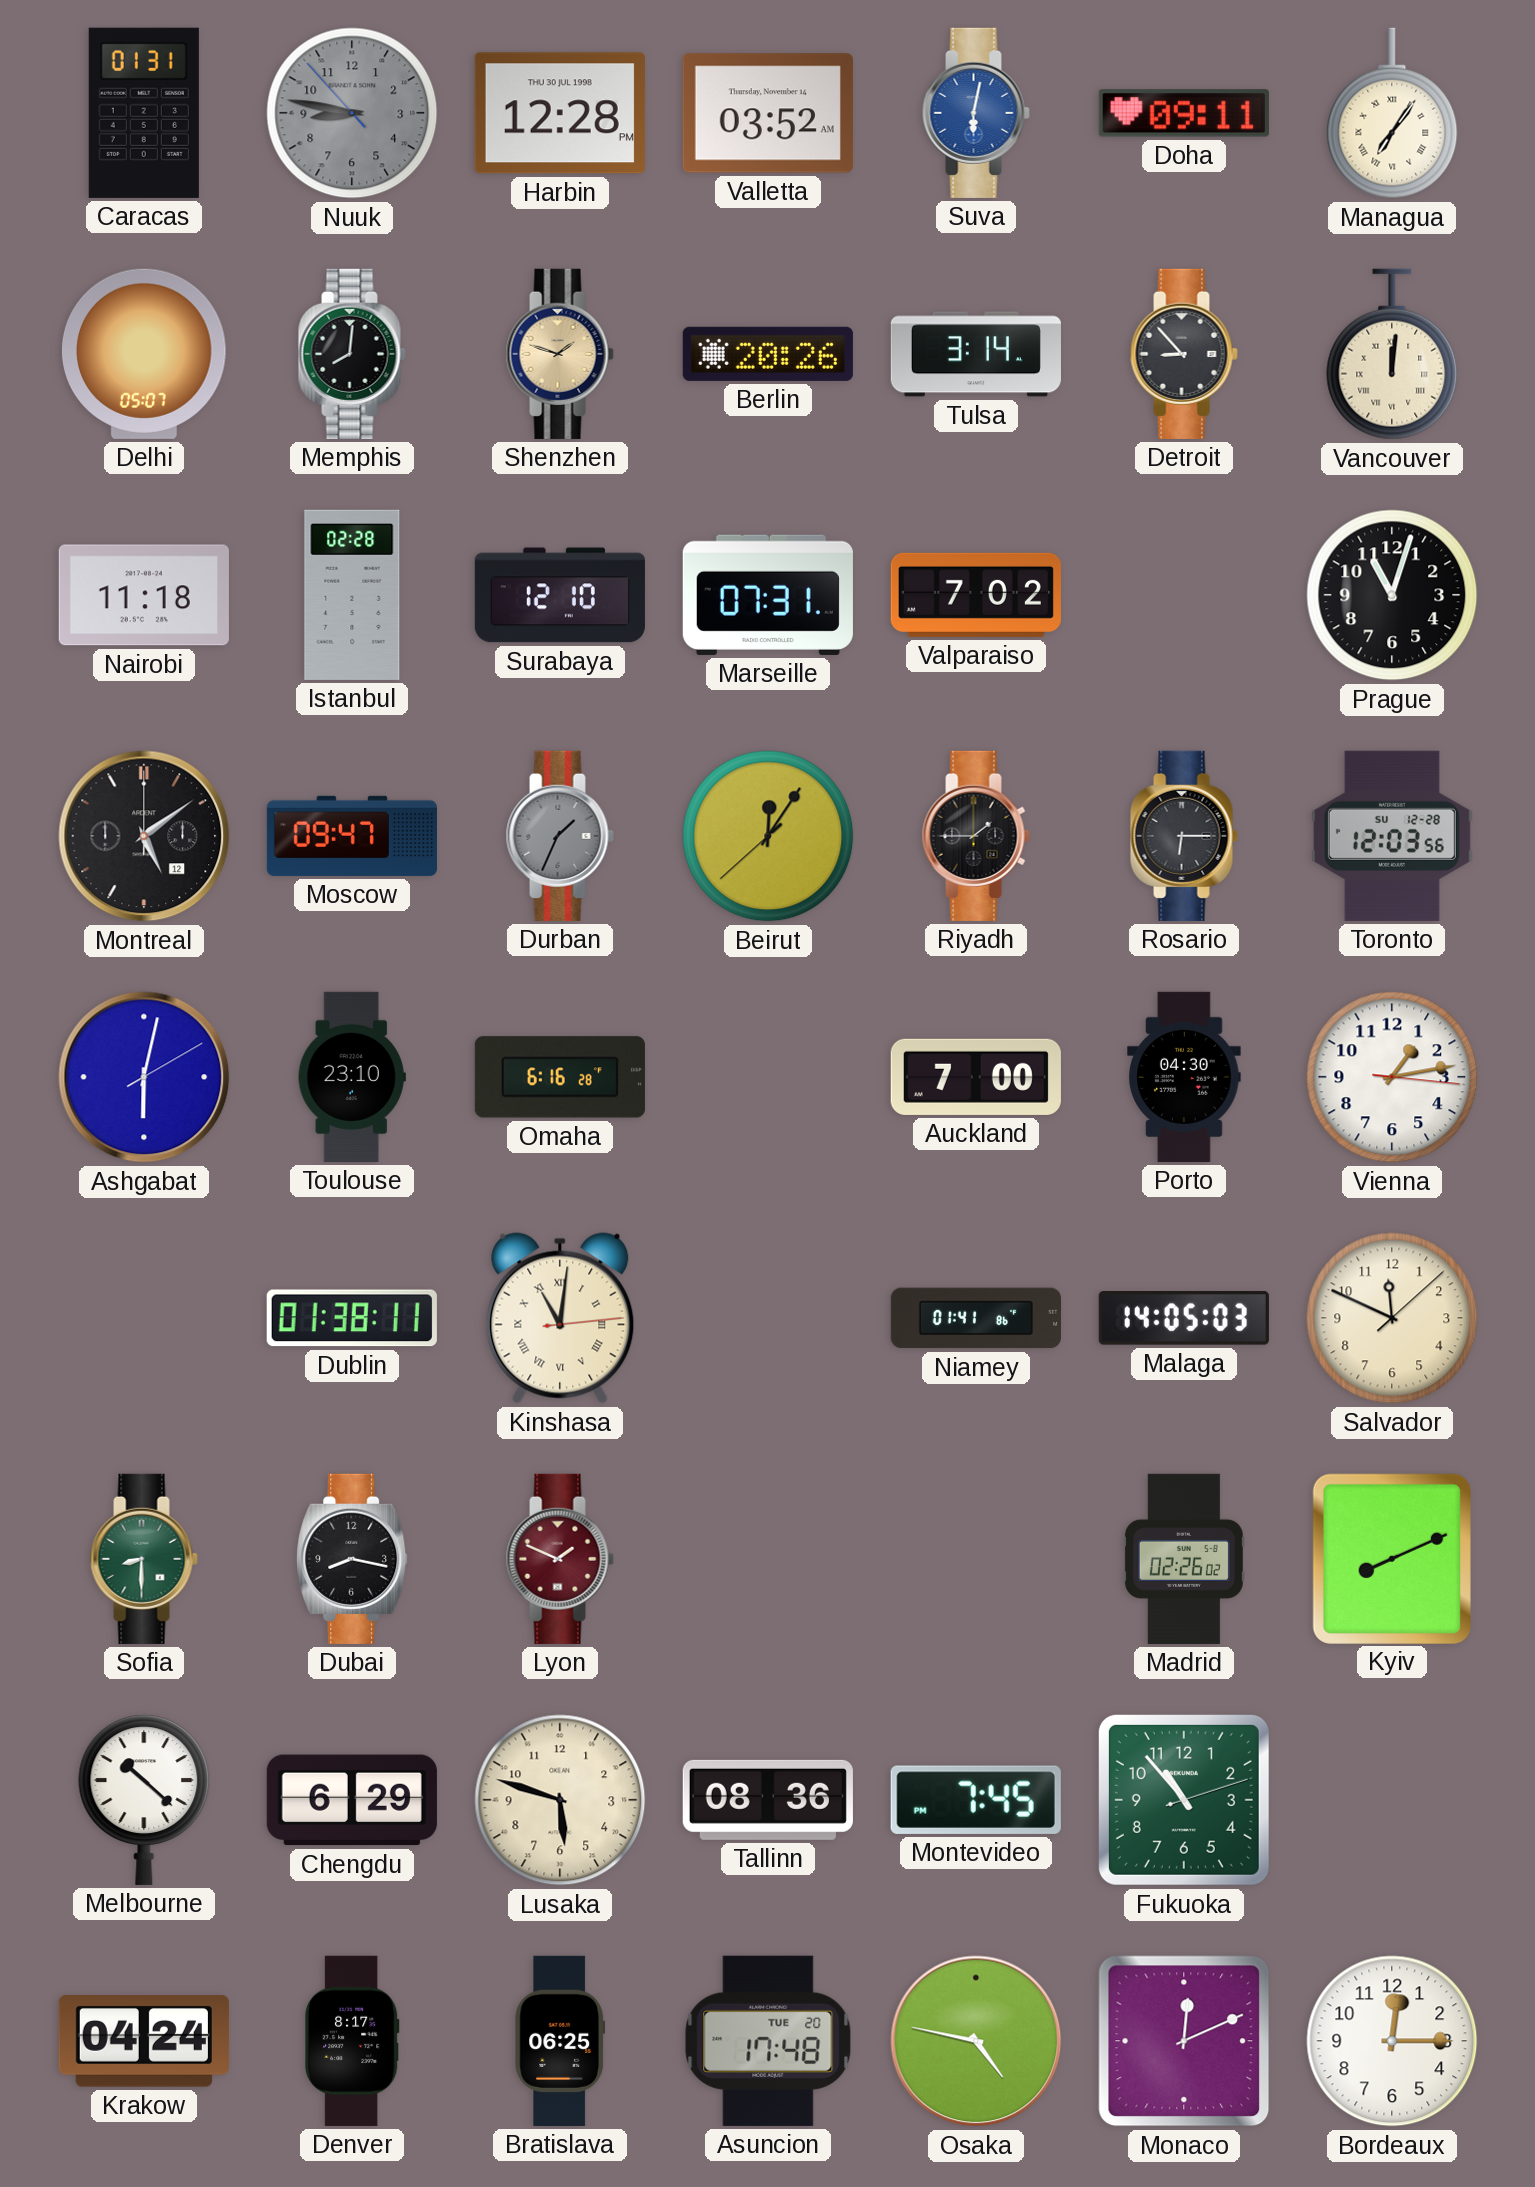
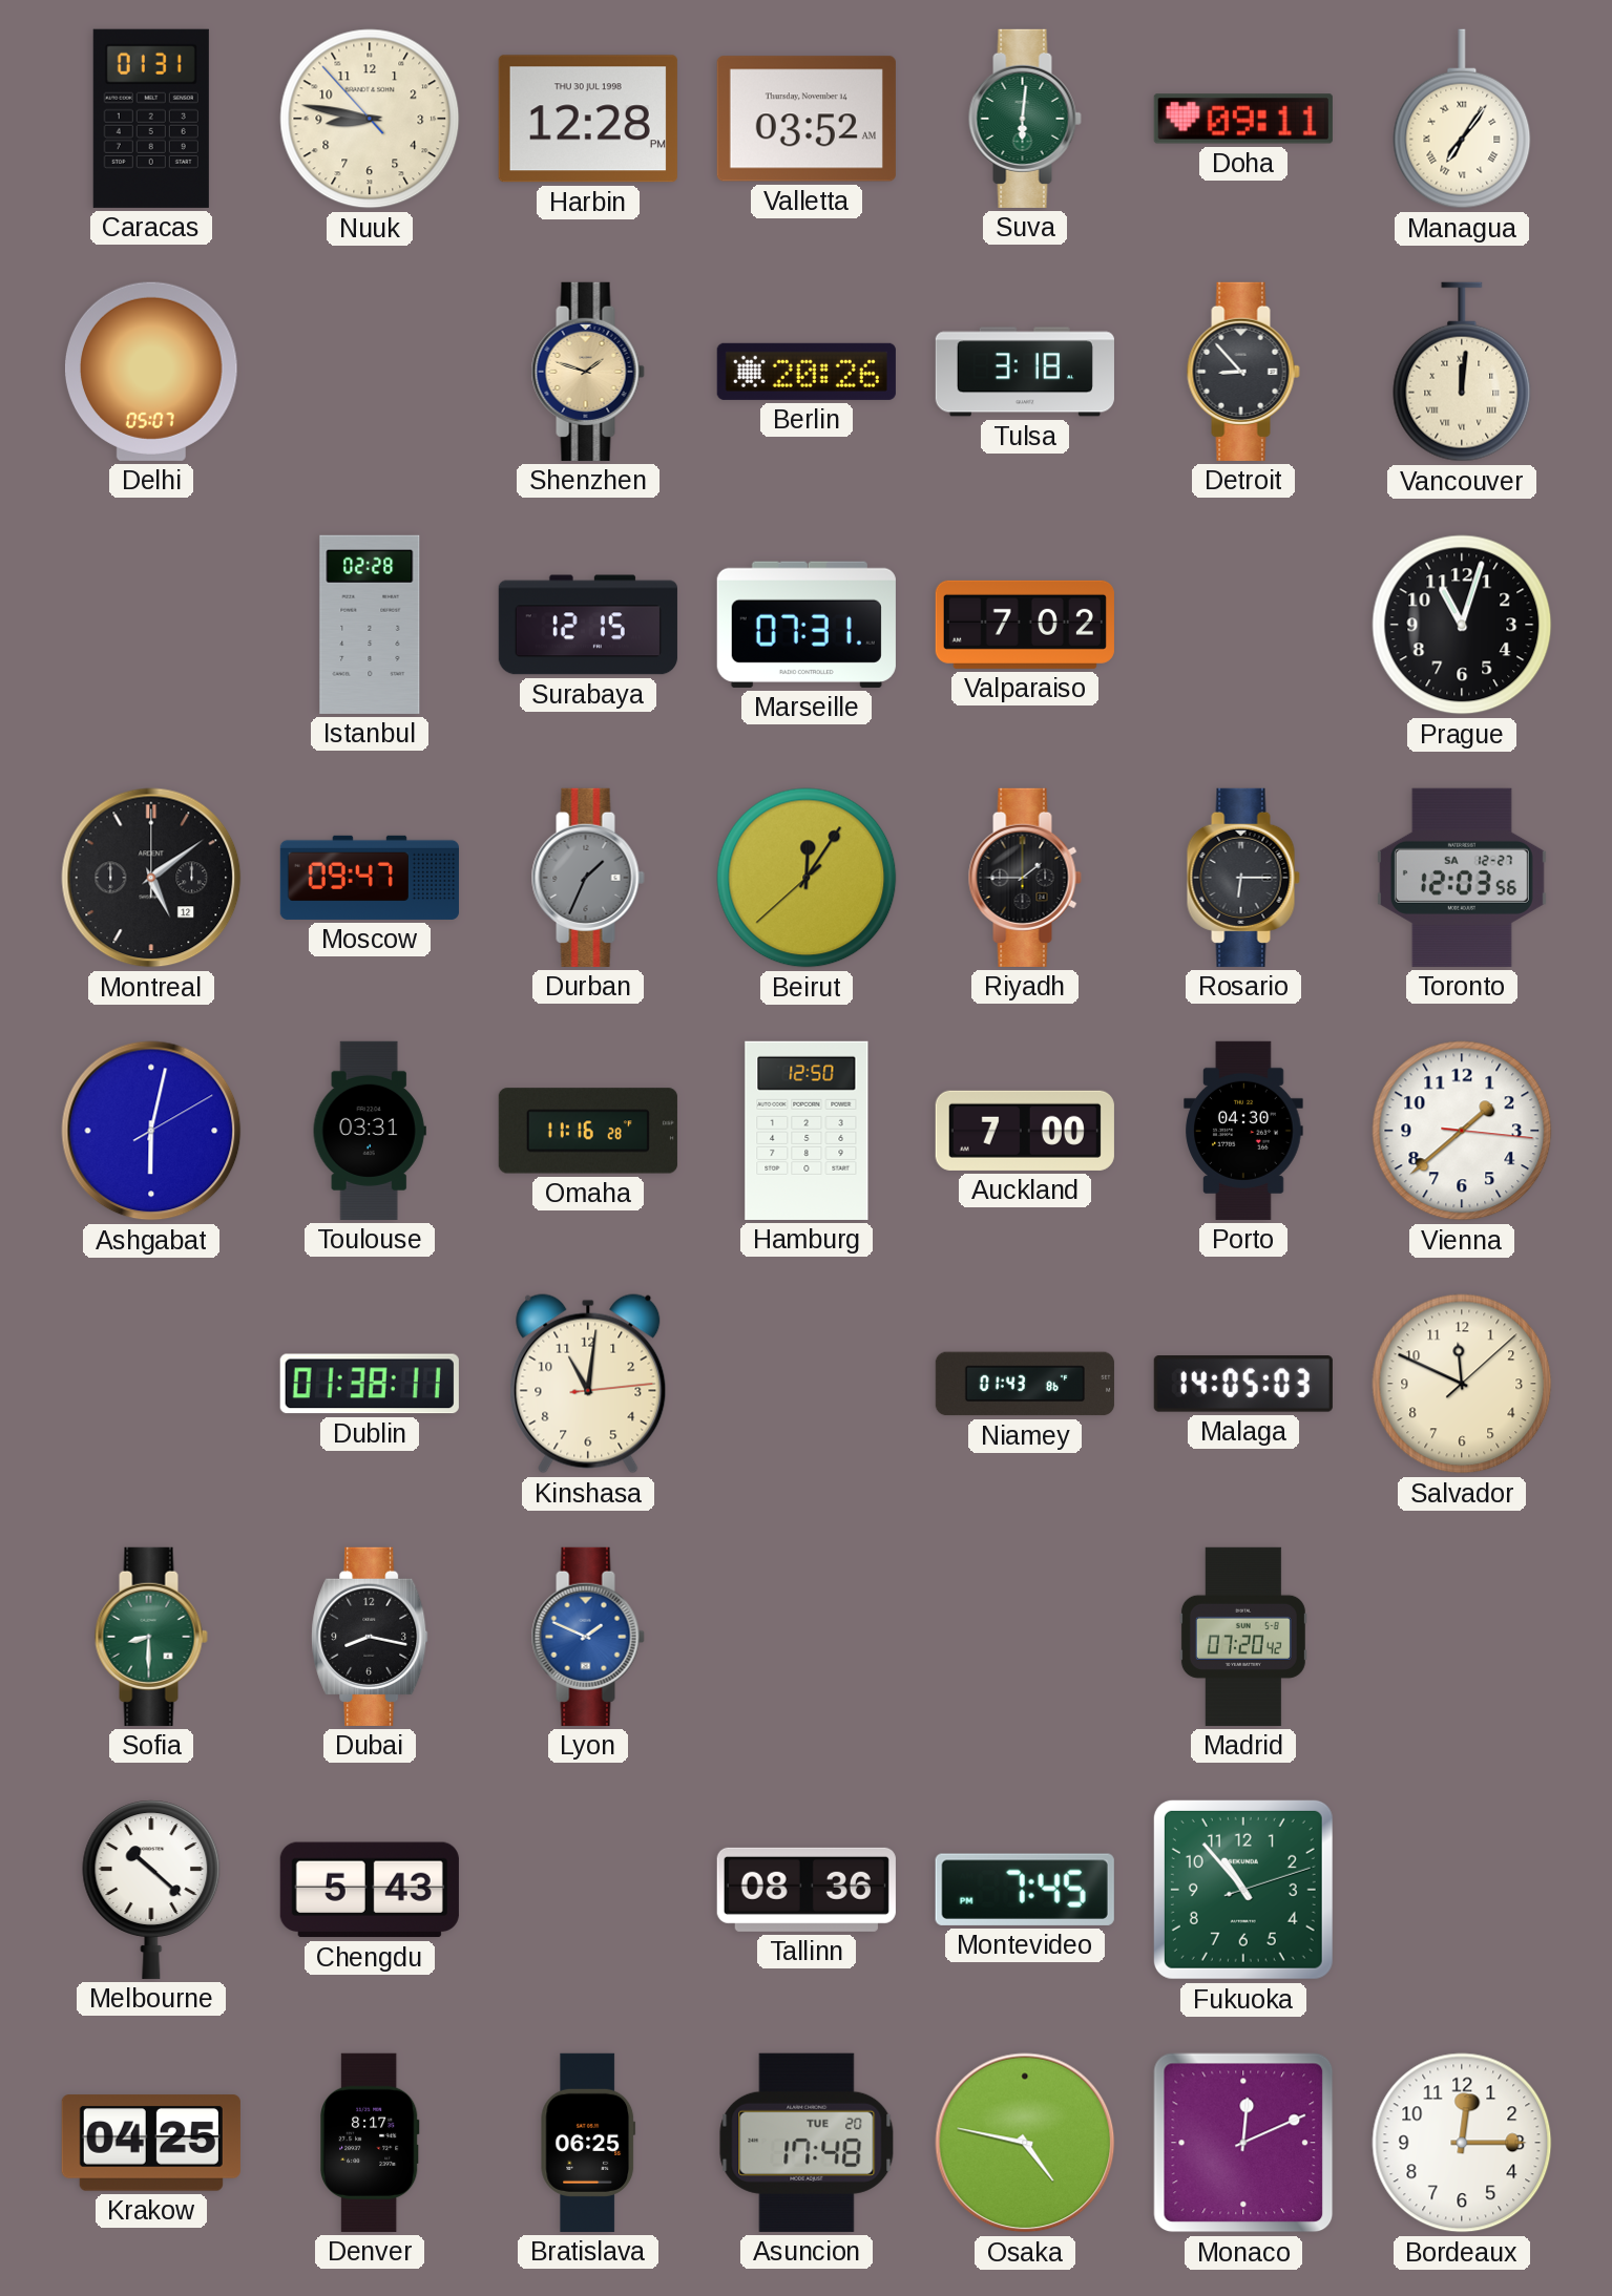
Nuuk dial: grey -> cream
Suva: 6:02 -> 6:01
Suva dial: blue -> green
Memphis: 8:01 -> none
Tulsa: 3:14 -> 3:18
Nairobi: 11:18 -> none
Surabaya: 12:10 -> 12:15
Toronto date: SU 12-28 -> SA 12-27
Toulouse: 23:10 -> 03:31
Omaha: 6:16 -> 11:16
Hamburg: none -> 12:50
Vienna: 1:13 -> 1:38
Kinshasa numerals: Roman -> Arabic
Niamey: 01:41 -> 01:43
Lyon dial: burgundy -> blue
Madrid: 02:26 -> 07:20
Kyiv: 8:11 -> none
Chengdu: 6:29 -> 5:43
Lusaka: 5:48 -> none
Krakow: 04:24 -> 04:25
